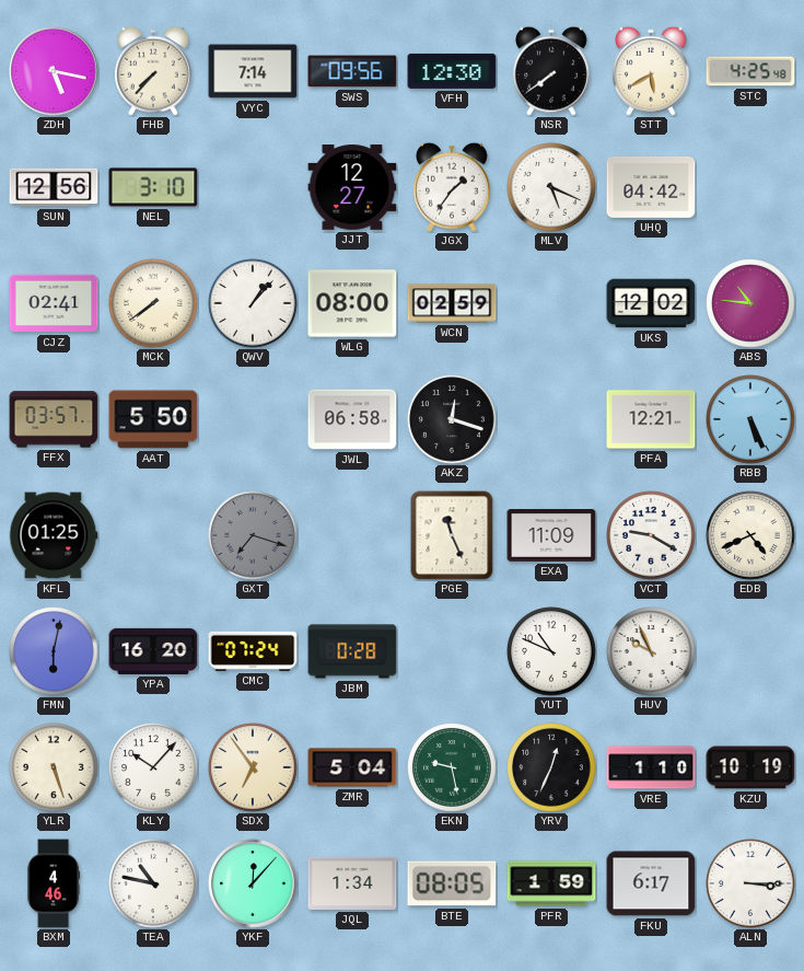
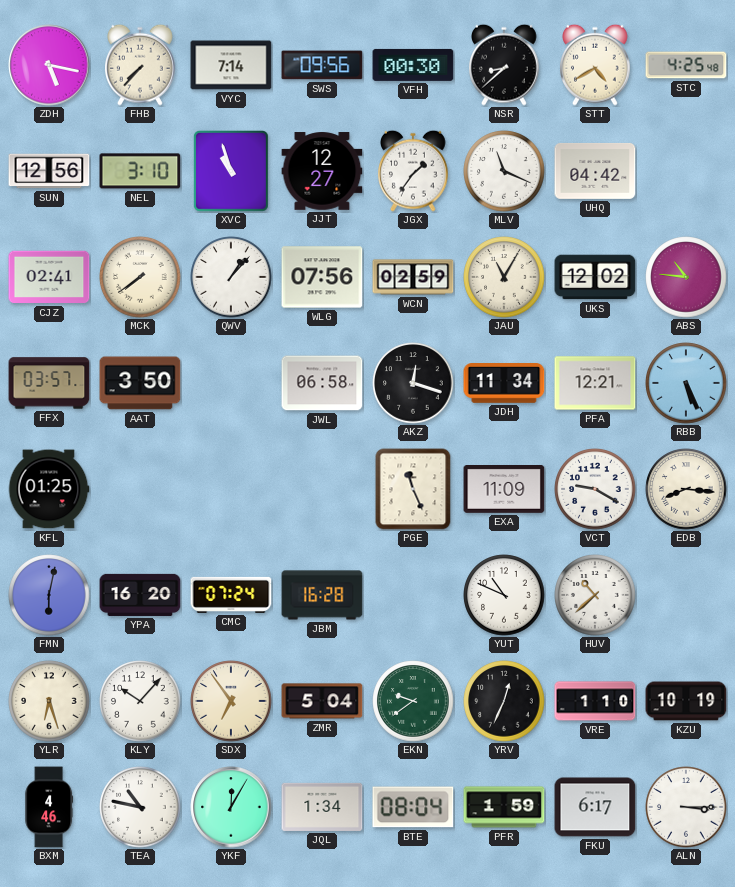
VFH: 12:30 -> 00:30
NSR: 7:39 -> 8:38
STT: 5:40 -> 4:40
XVC: none -> 10:57
MLV: 5:19 -> 11:19
WLG: 08:00 -> 07:56
JAU: none -> 11:05
AAT: 5:50 -> 3:50
JDH: none -> 11:34
GXT: 7:18 -> none
EDB: 4:41 -> 8:16
JBM: 0:28 -> 16:28
HUV: 9:56 -> 10:38
YLR: 5:27 -> 6:27
EKN: 9:28 -> 9:39
YKF: 12:07 -> 12:05
BTE: 08:05 -> 08:04
